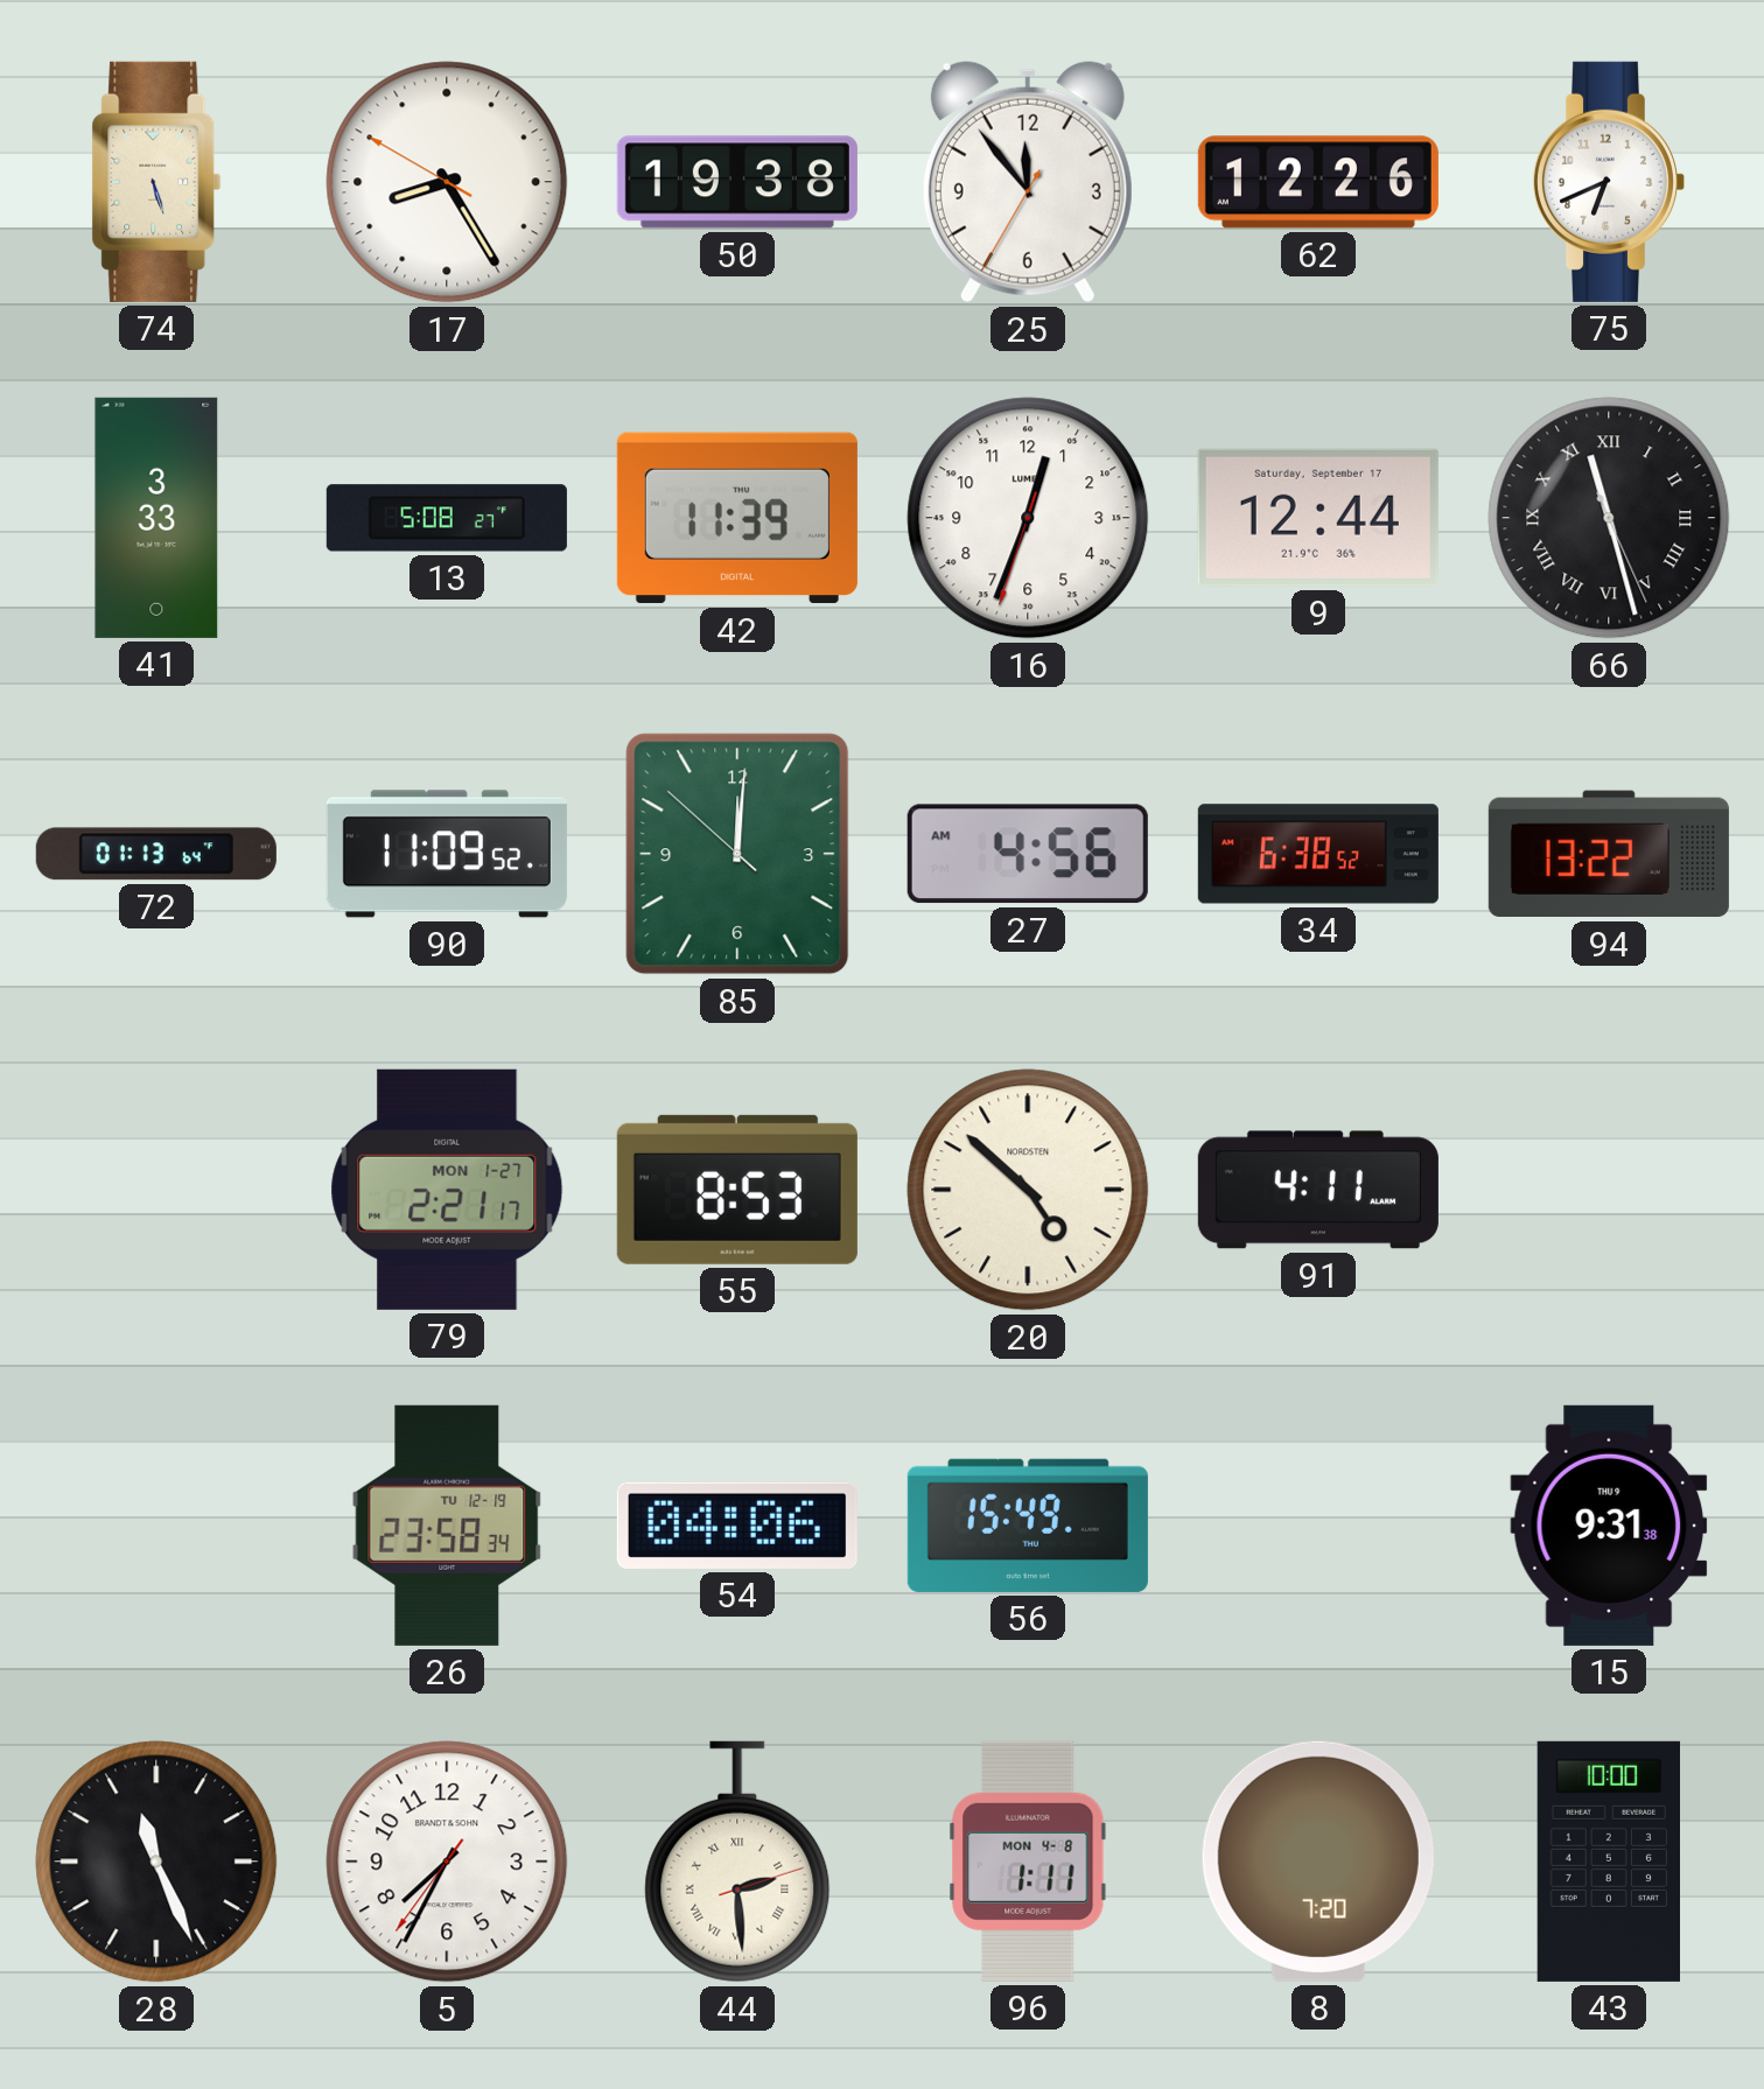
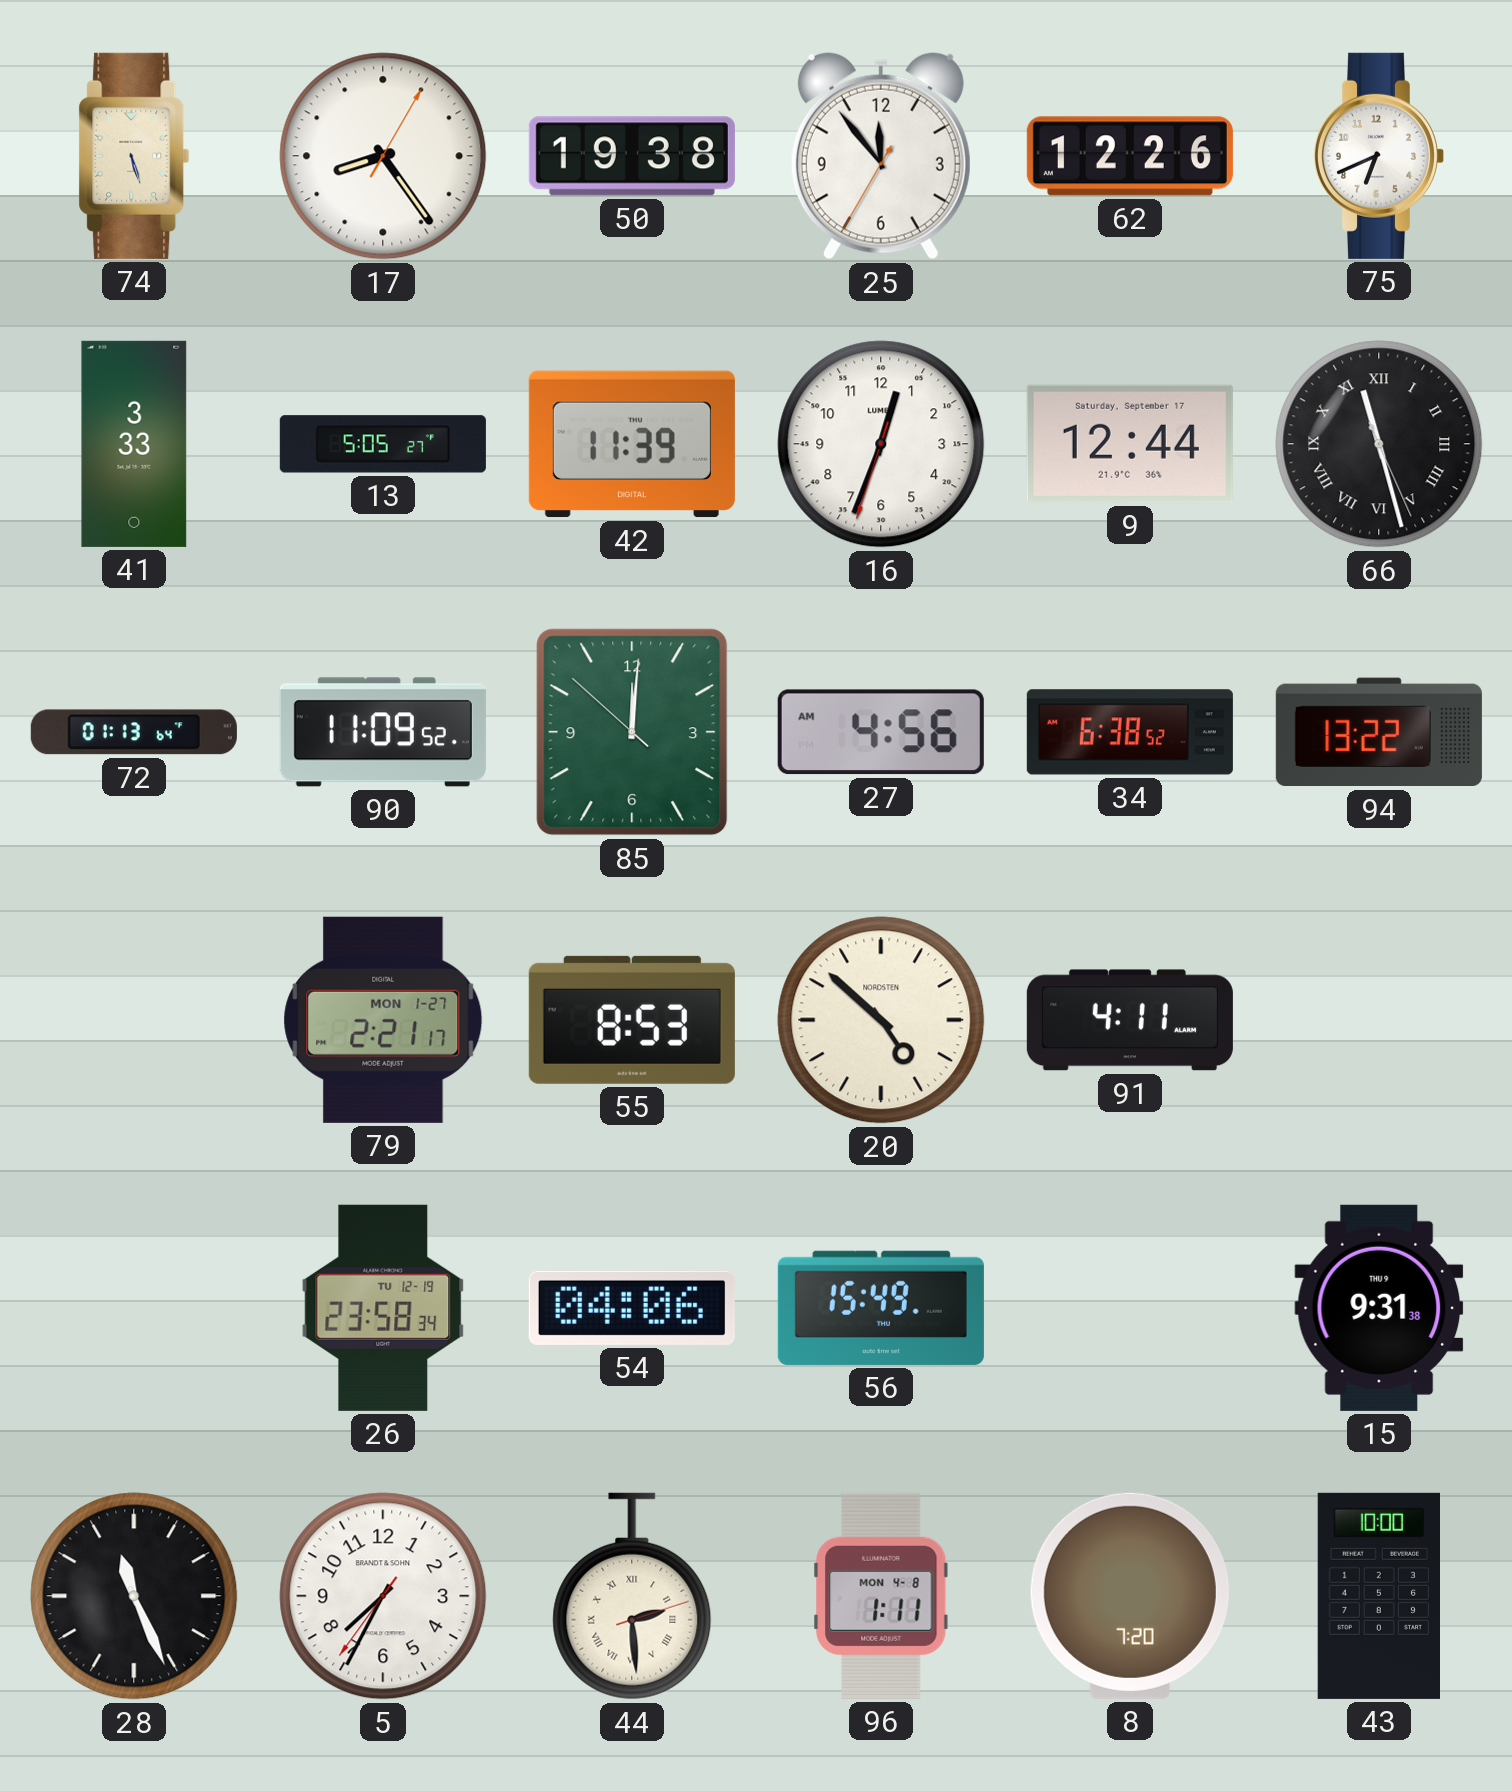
17: 8:24:50 -> 8:24:05
13: 5:08 -> 5:05
